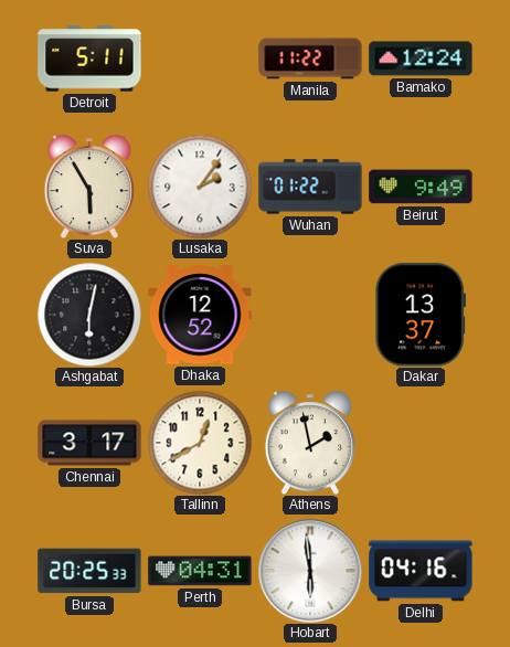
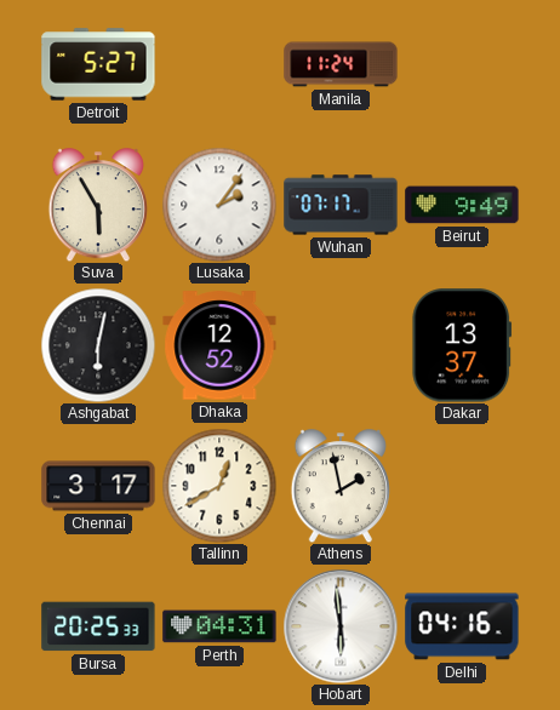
Detroit: 5:11 -> 5:27
Manila: 11:22 -> 11:24
Bamako: 12:24 -> none
Wuhan: 01:22 -> 07:17
